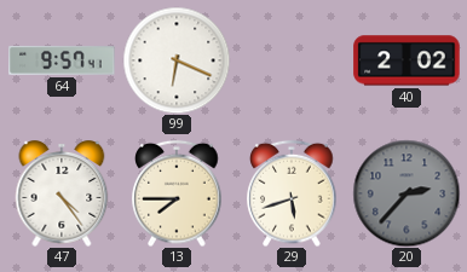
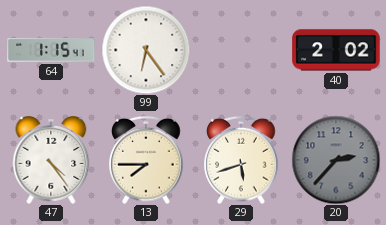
64: 9:57 -> 1:15
99: 6:19 -> 6:24
